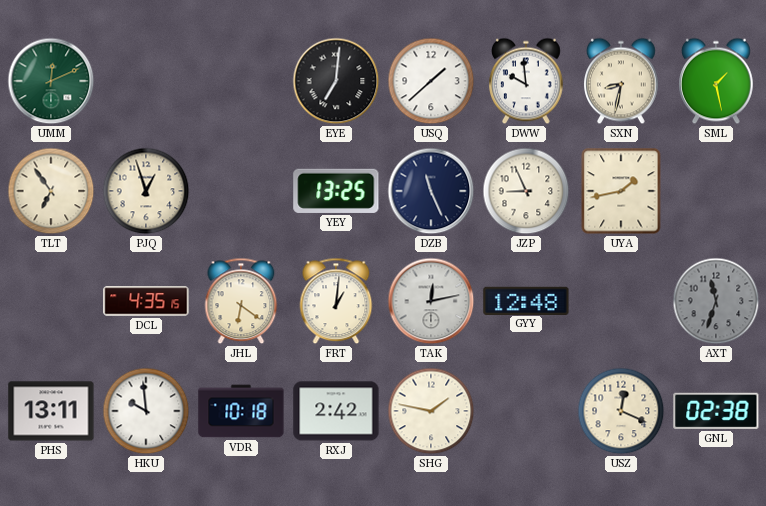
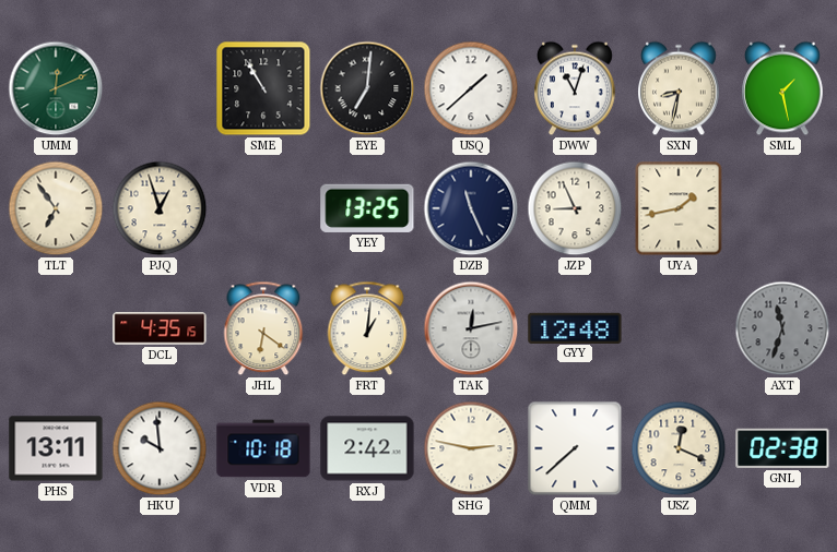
SME: none -> 10:55
DWW: 9:59 -> 11:03
SHG: 1:47 -> 2:47
QMM: none -> 7:38
